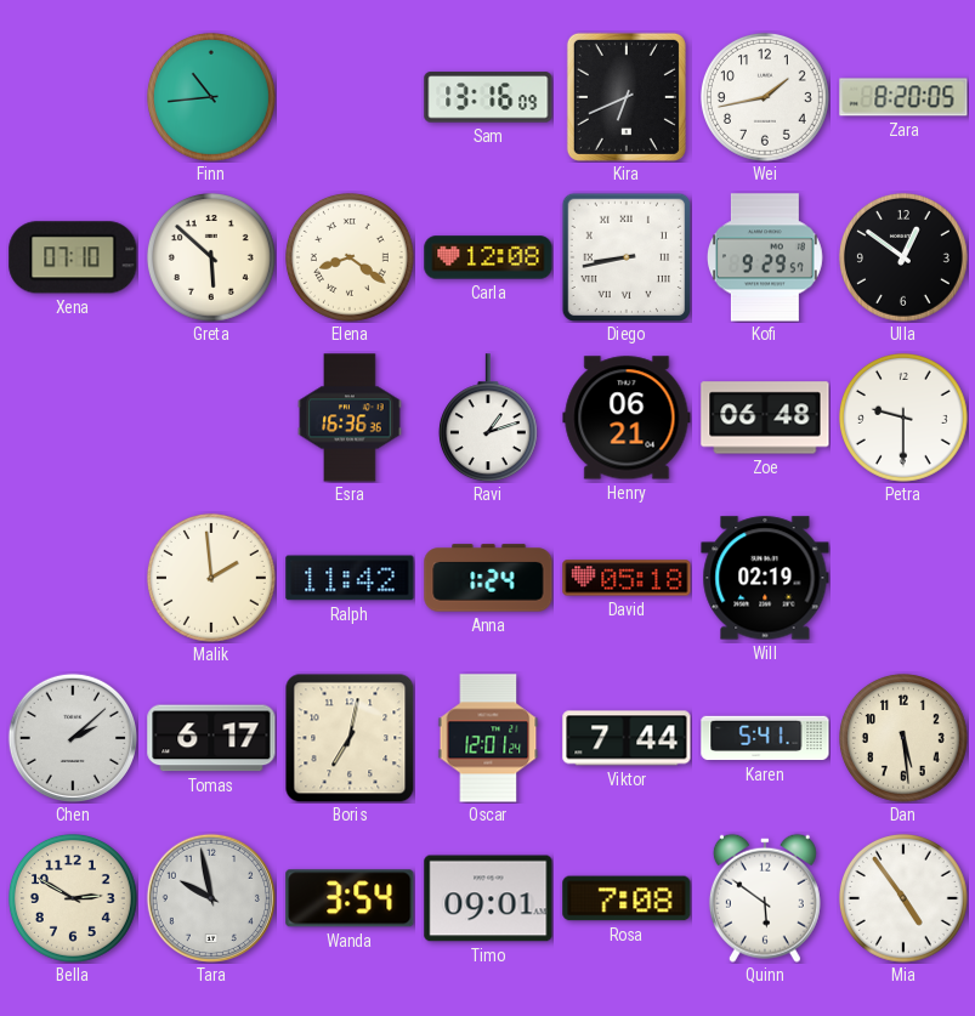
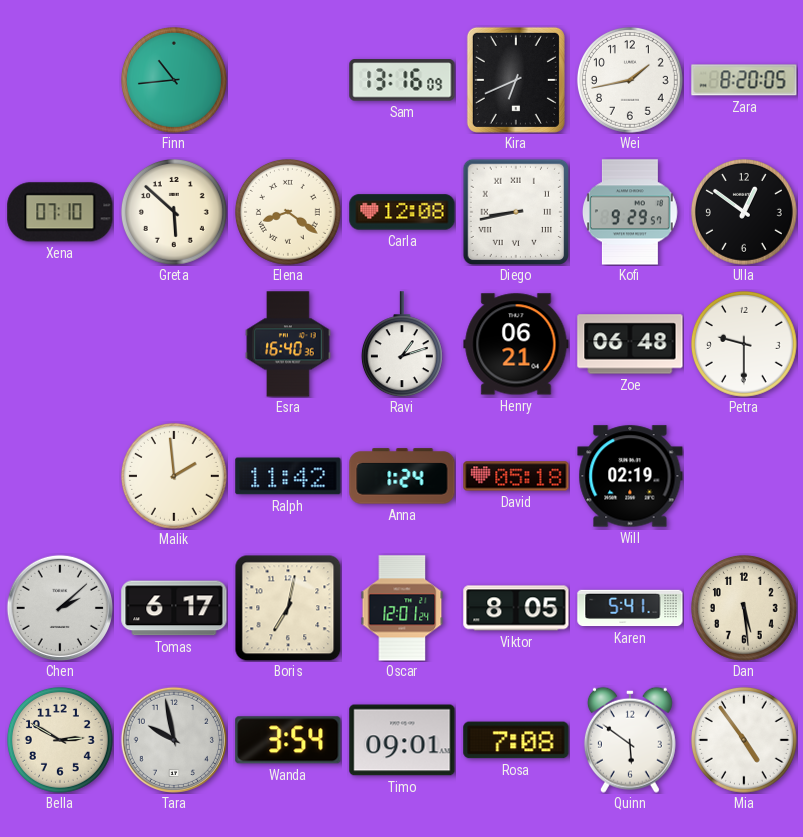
Esra: 16:36 -> 16:40
Viktor: 7:44 -> 8:05
